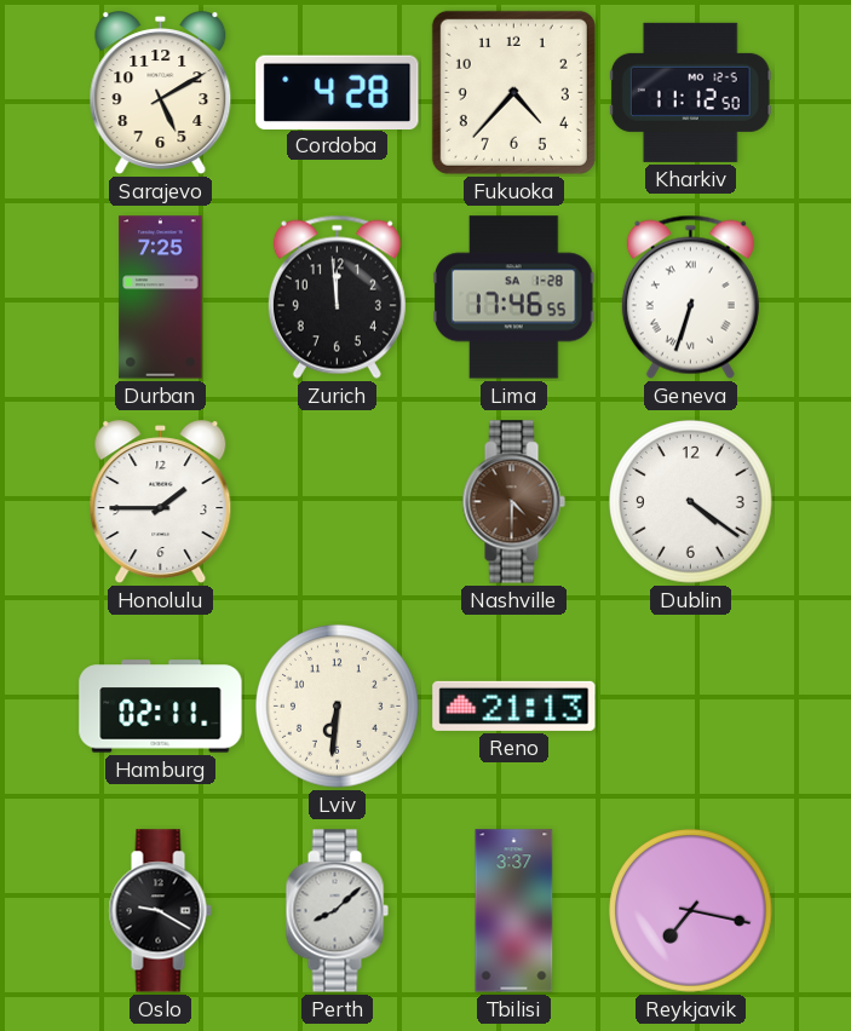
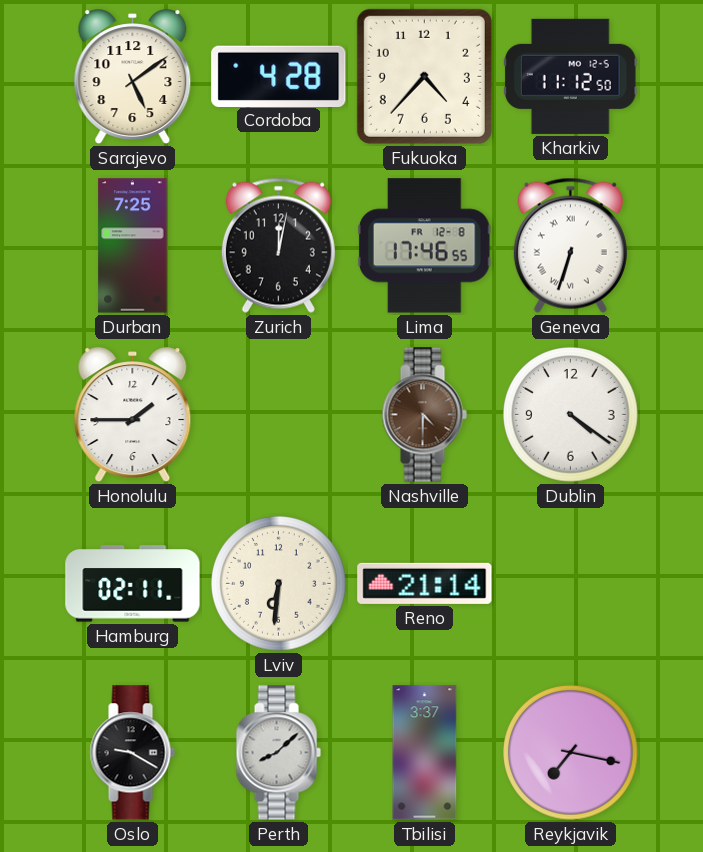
Sarajevo: 5:10 -> 5:09
Zurich: 11:59 -> 12:02
Lima date: SA 1-28 -> FR 12-8
Reno: 21:13 -> 21:14
